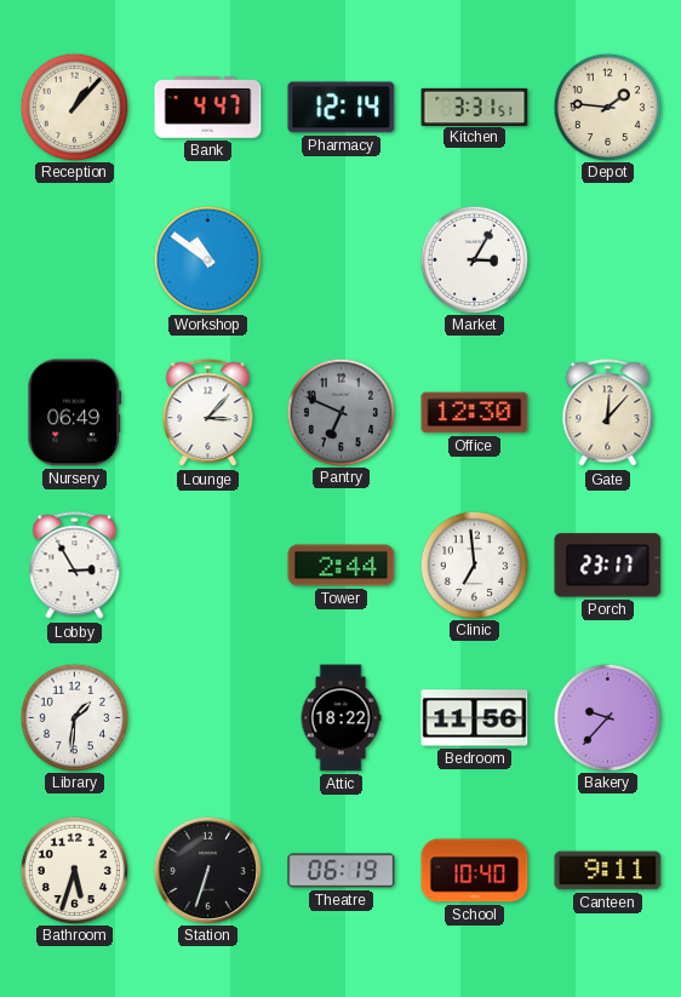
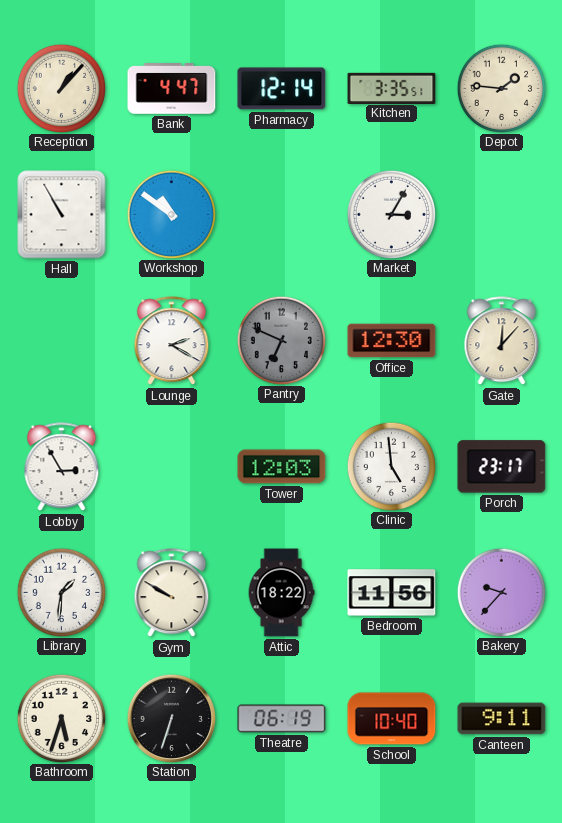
Kitchen: 3:31 -> 3:35
Hall: none -> 10:55
Nursery: 06:49 -> none
Lounge: 3:07 -> 2:20
Tower: 2:44 -> 12:03
Clinic: 6:59 -> 4:59
Gym: none -> 9:50
